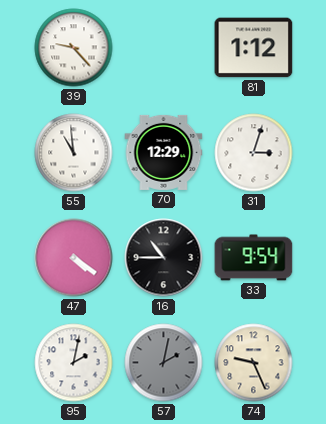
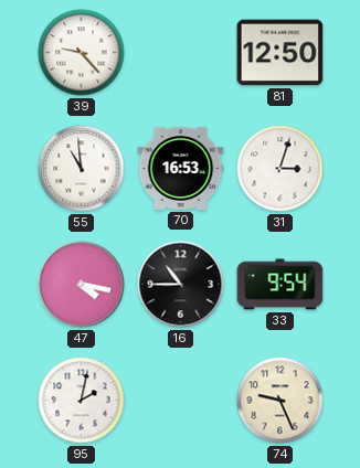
81: 1:12 -> 12:50
70: 12:29 -> 16:53
47: 4:21 -> 4:17
57: 2:02 -> none
